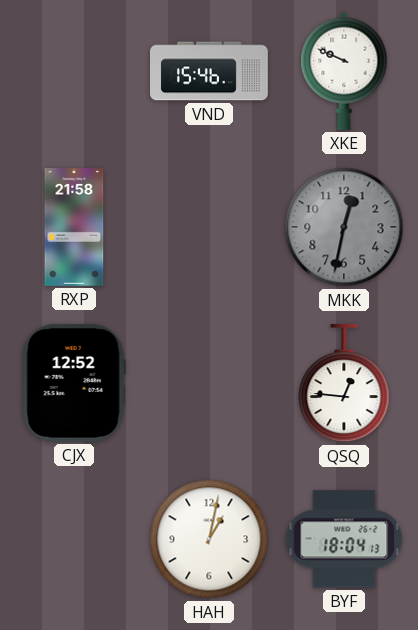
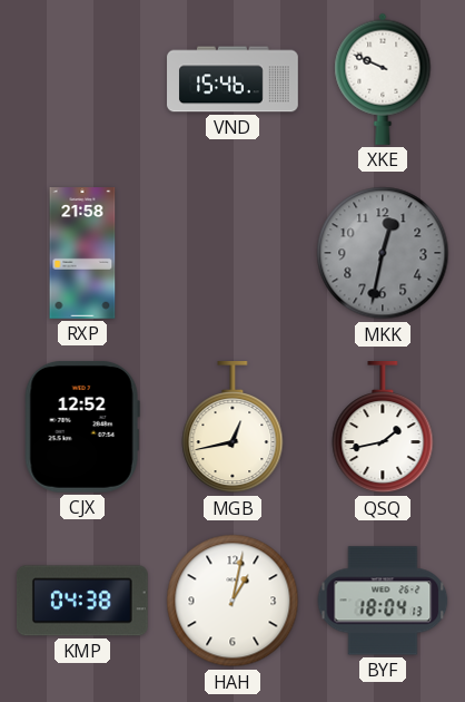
MGB: none -> 12:43
QSQ: 12:46 -> 1:43
KMP: none -> 04:38
